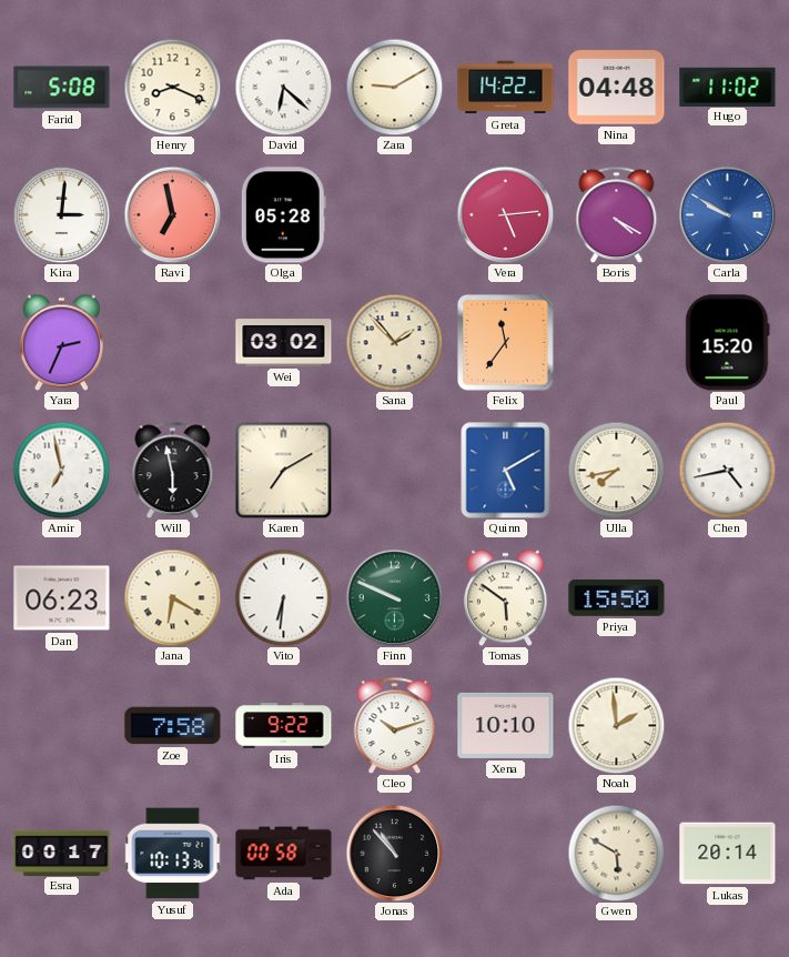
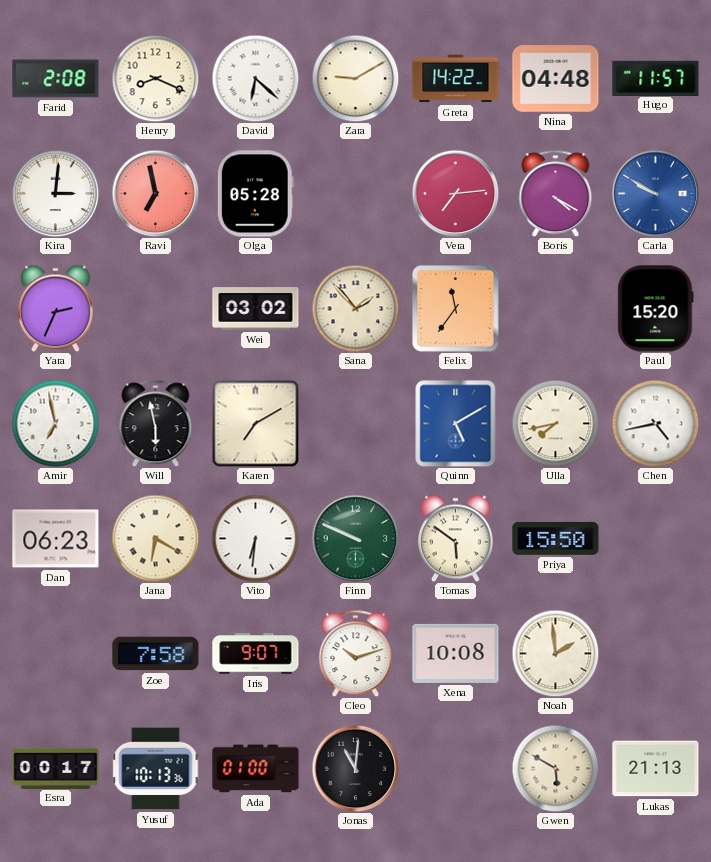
Farid: 5:08 -> 2:08
Hugo: 11:02 -> 11:57
Vera: 5:14 -> 7:14
Iris: 9:22 -> 9:07
Xena: 10:10 -> 10:08
Ada: 00:58 -> 01:00
Jonas: 10:53 -> 11:01
Lukas: 20:14 -> 21:13
